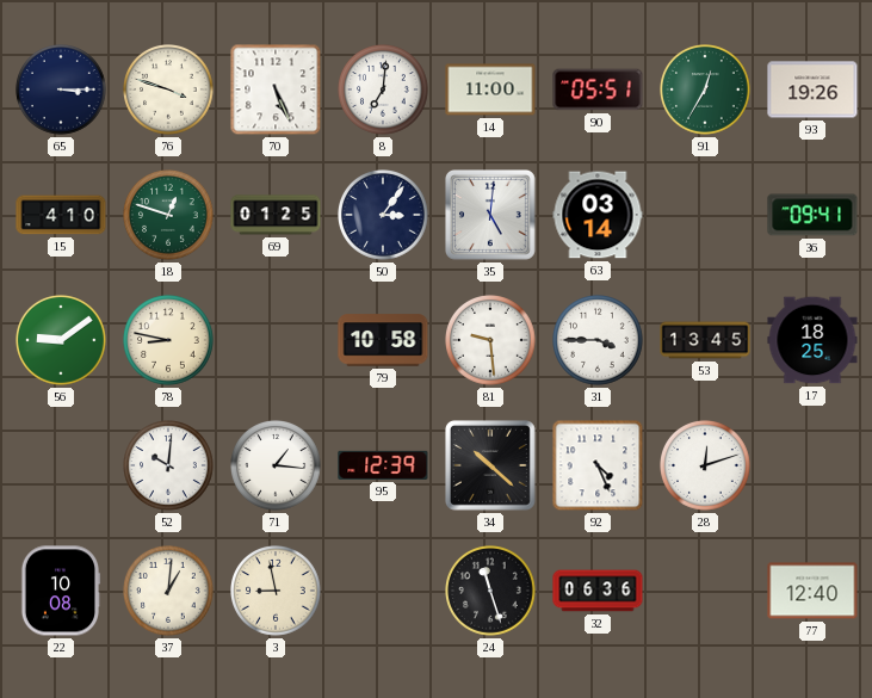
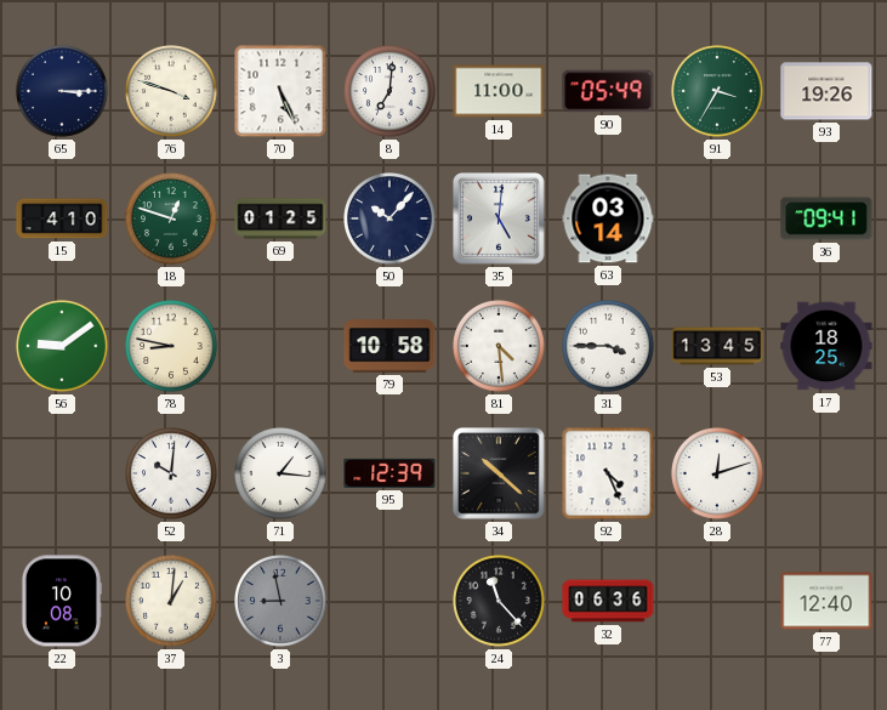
90: 05:51 -> 05:49
91: 12:35 -> 3:35
50: 3:06 -> 10:07
81: 9:29 -> 4:29
3 dial: cream -> grey
24: 11:27 -> 11:23
